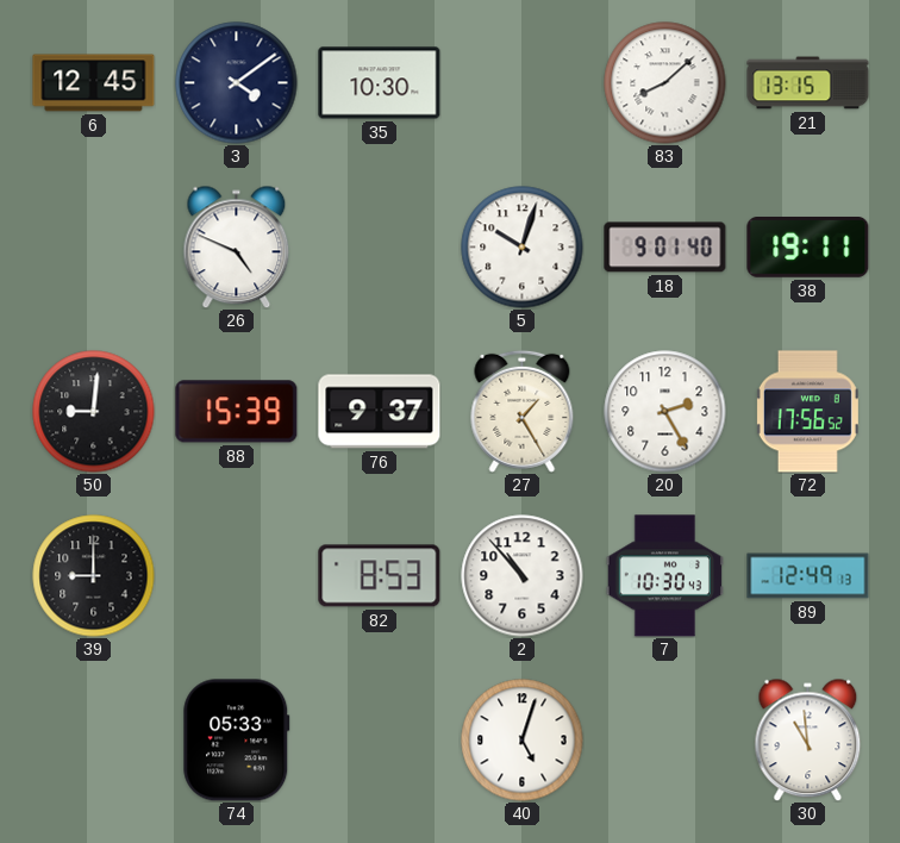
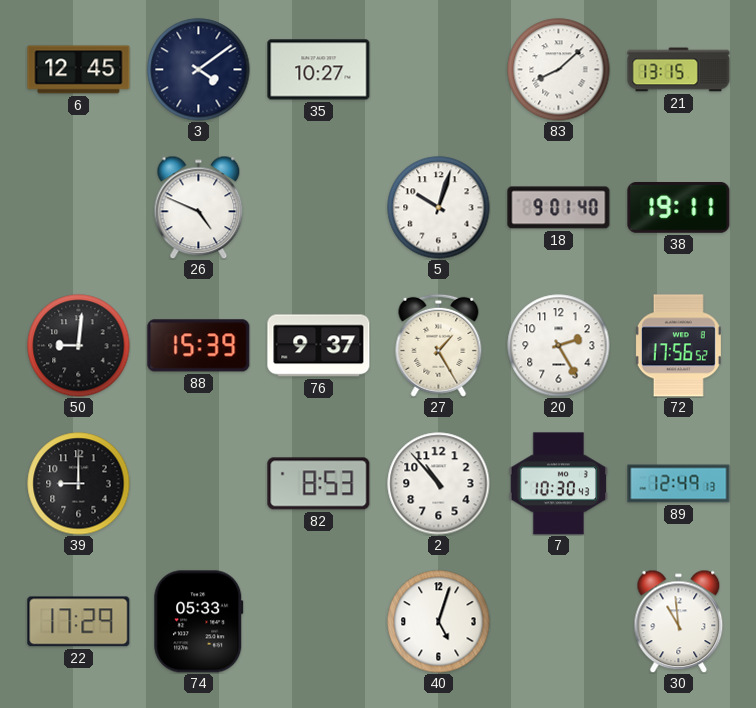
35: 10:30 -> 10:27
22: none -> 17:29
